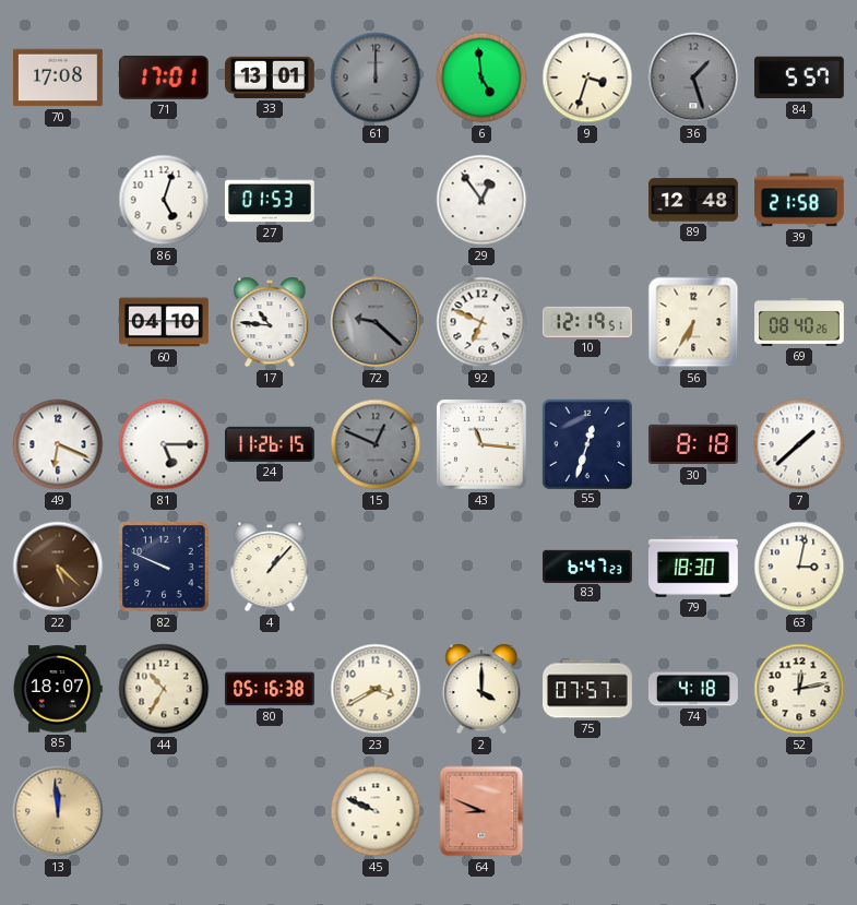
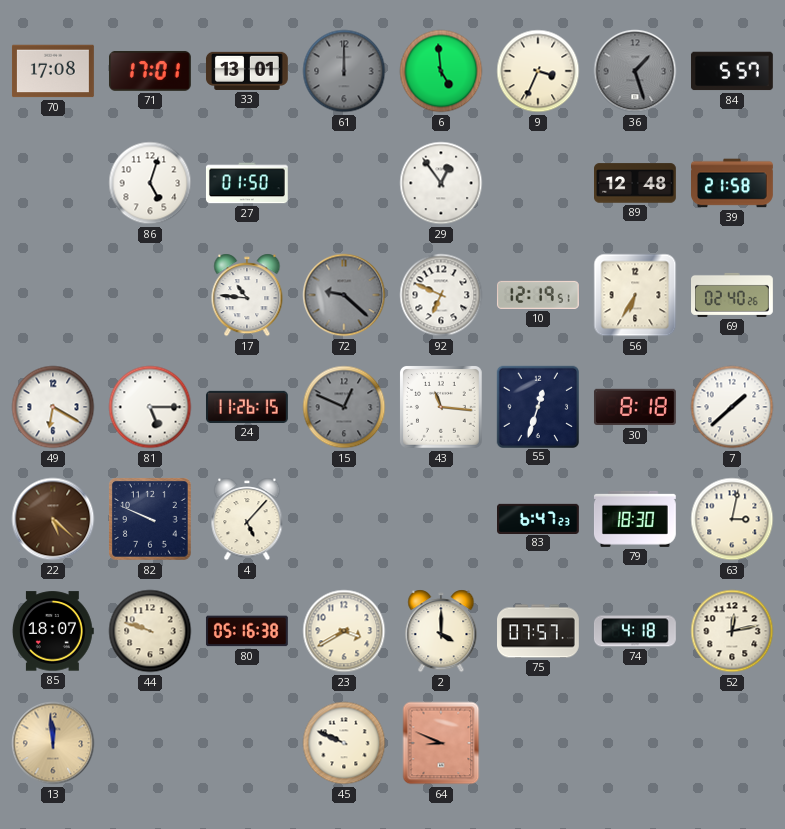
9: 3:33 -> 3:34
27: 01:53 -> 01:50
60: 04:10 -> none
69: 08:40 -> 02:40
49: 6:19 -> 6:20
4: 1:07 -> 5:07
44: 10:35 -> 9:48
